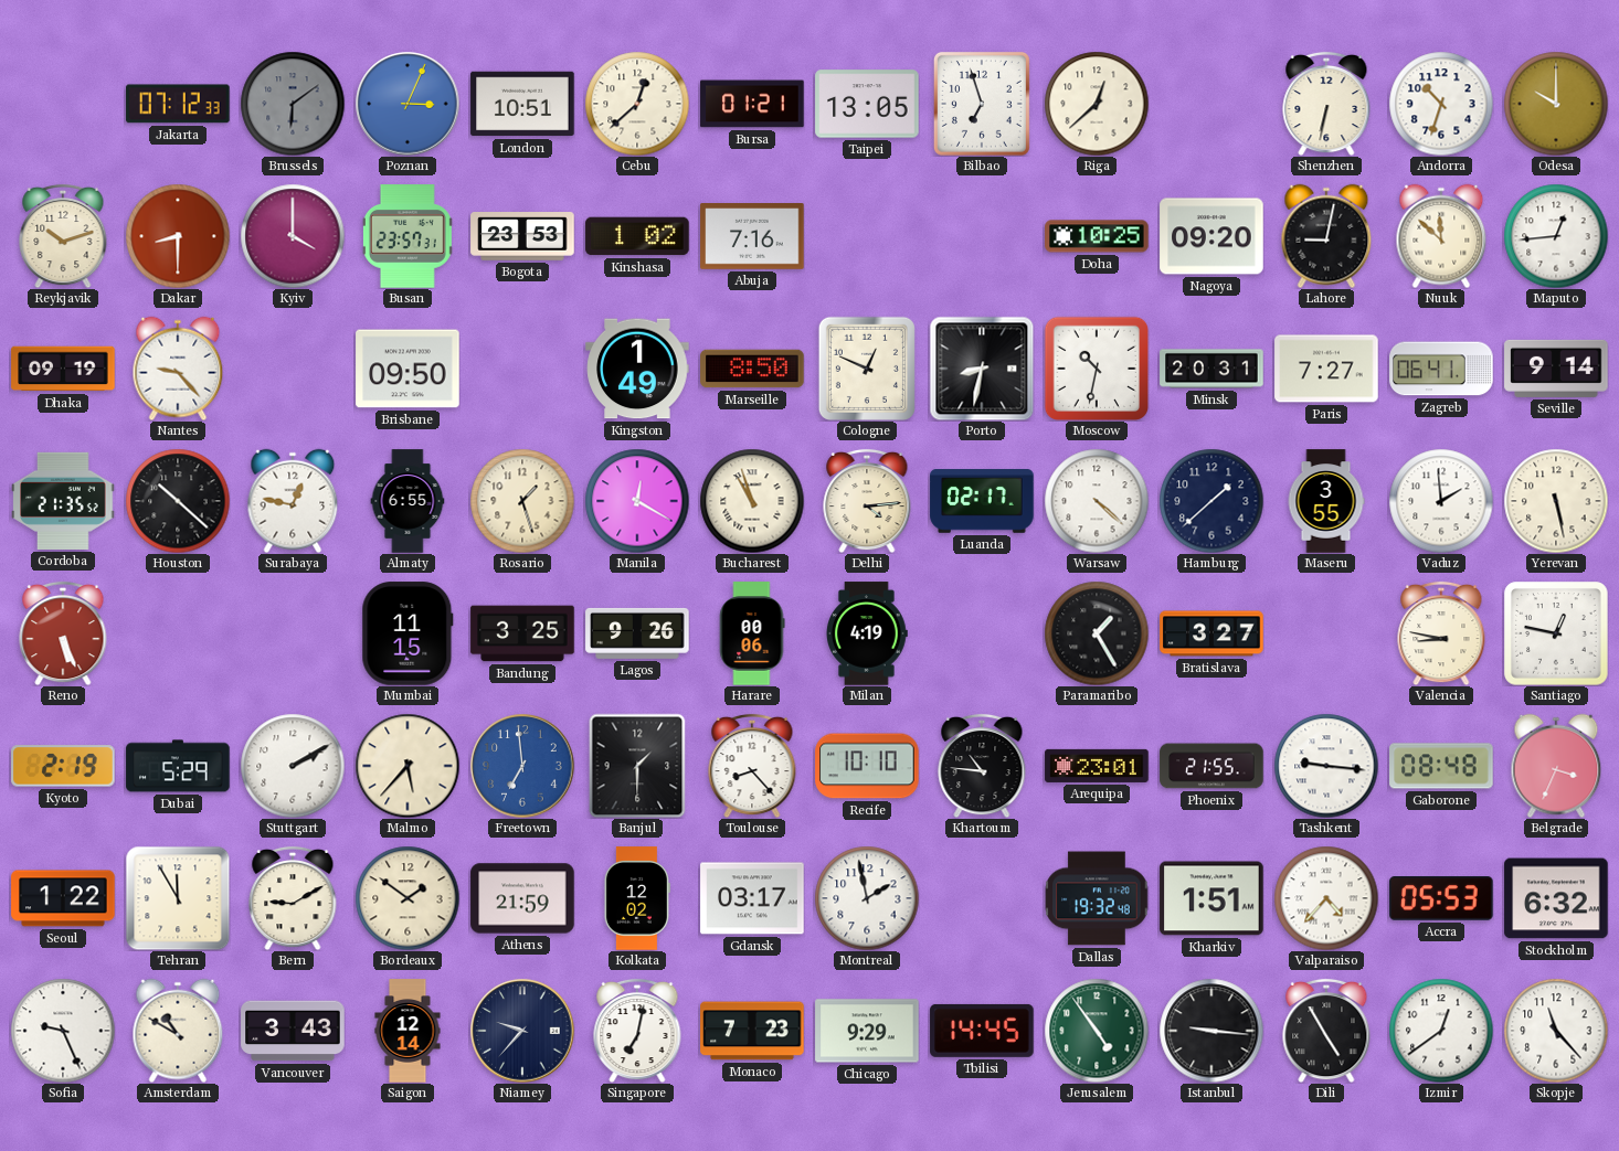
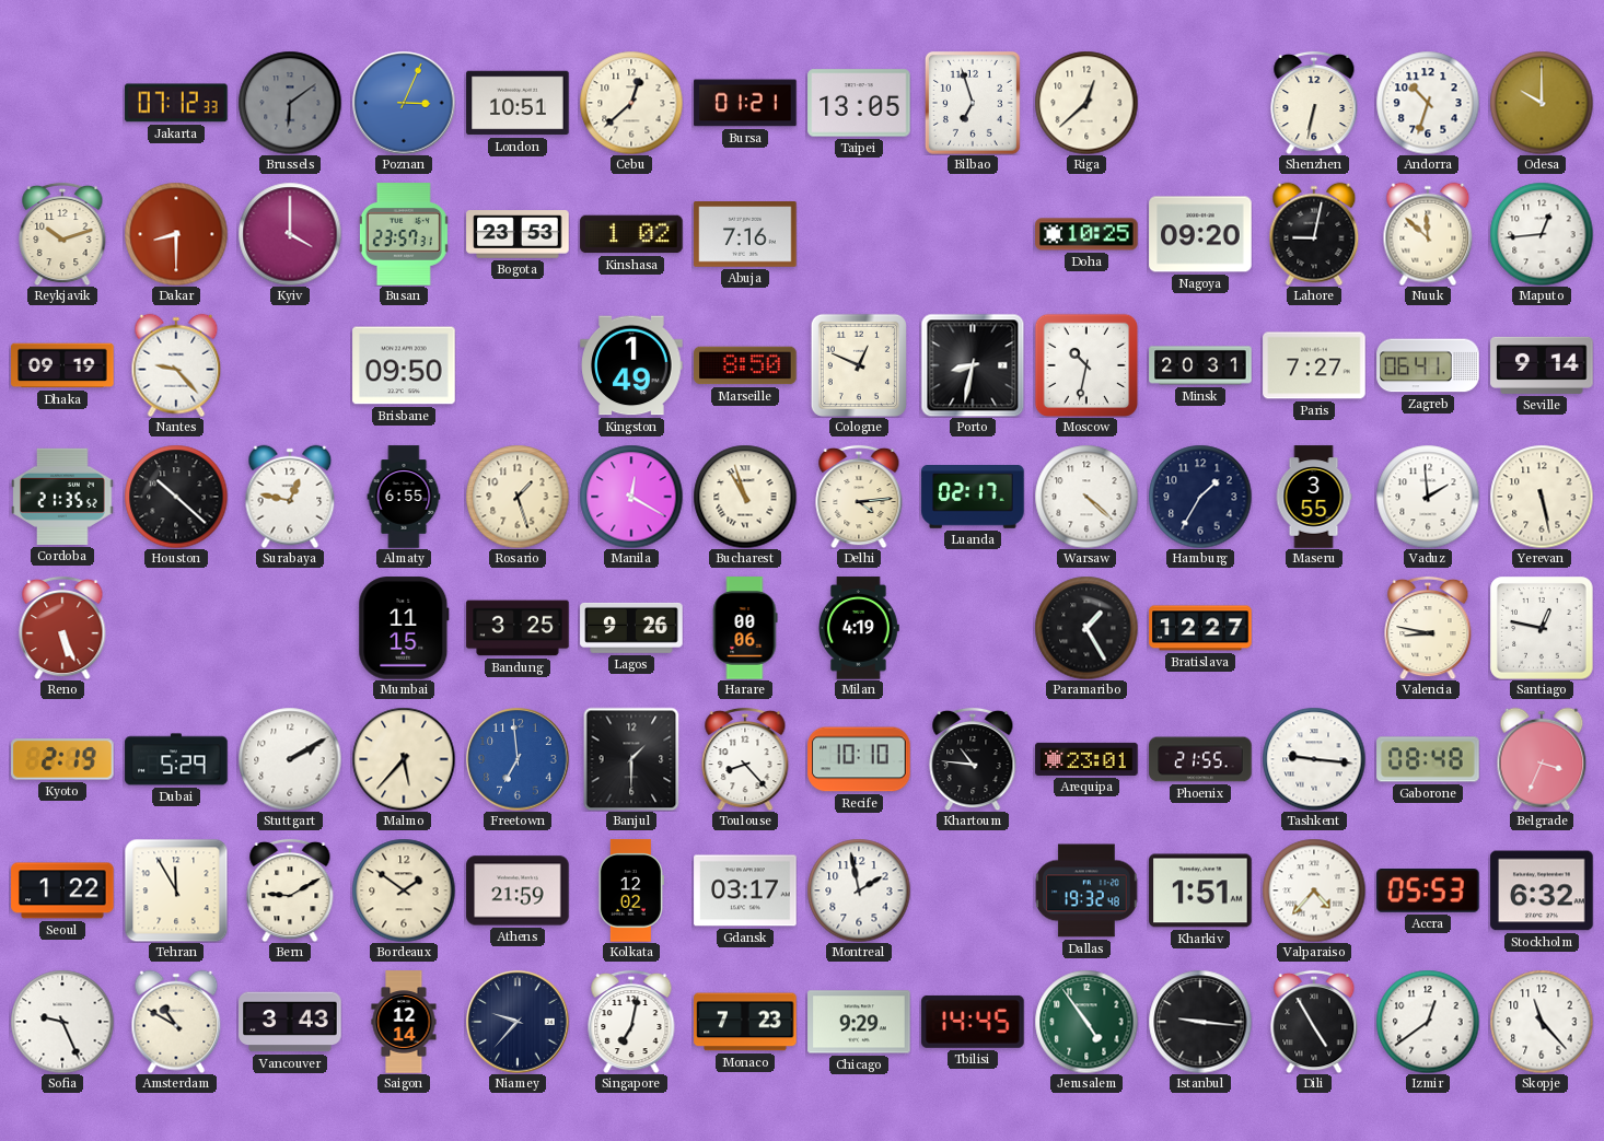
Hamburg: 1:38 -> 1:35
Bratislava: 3:27 -> 12:27
